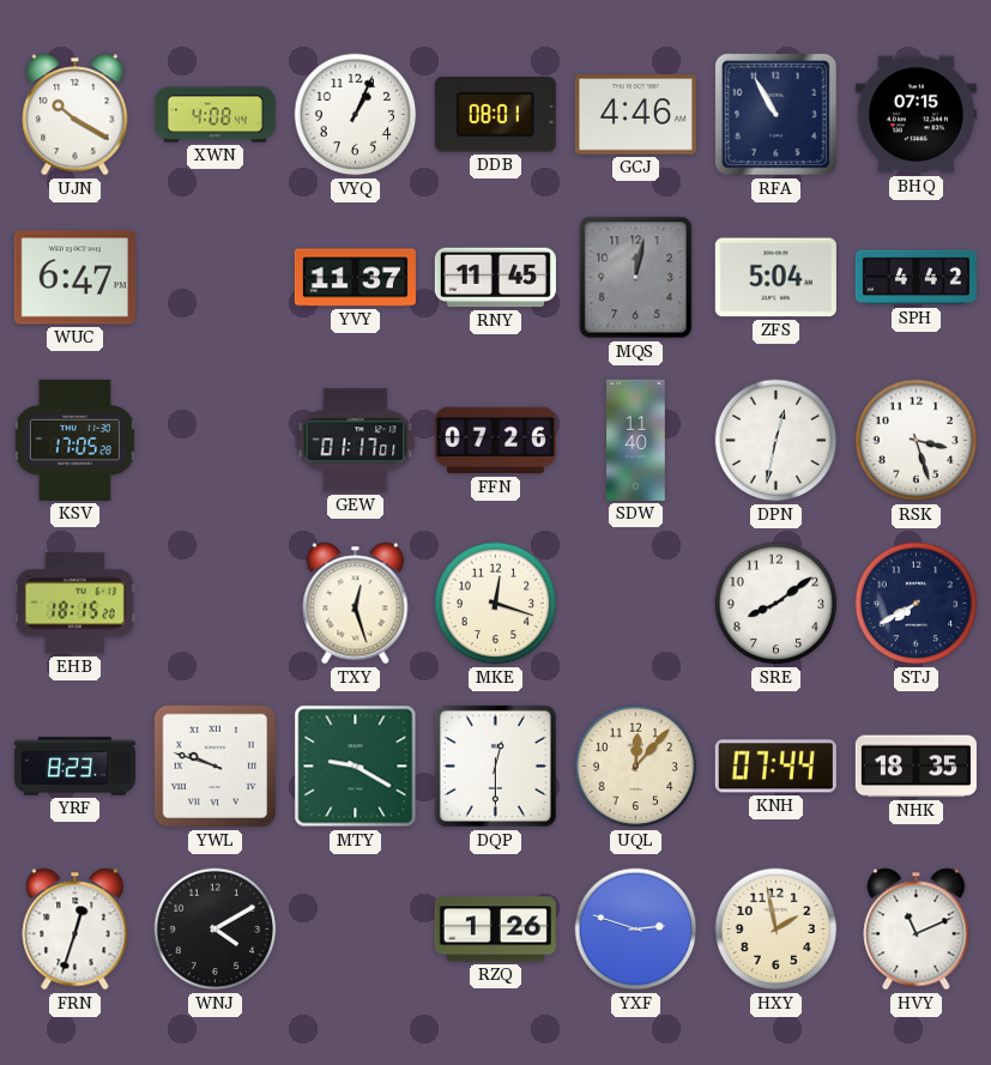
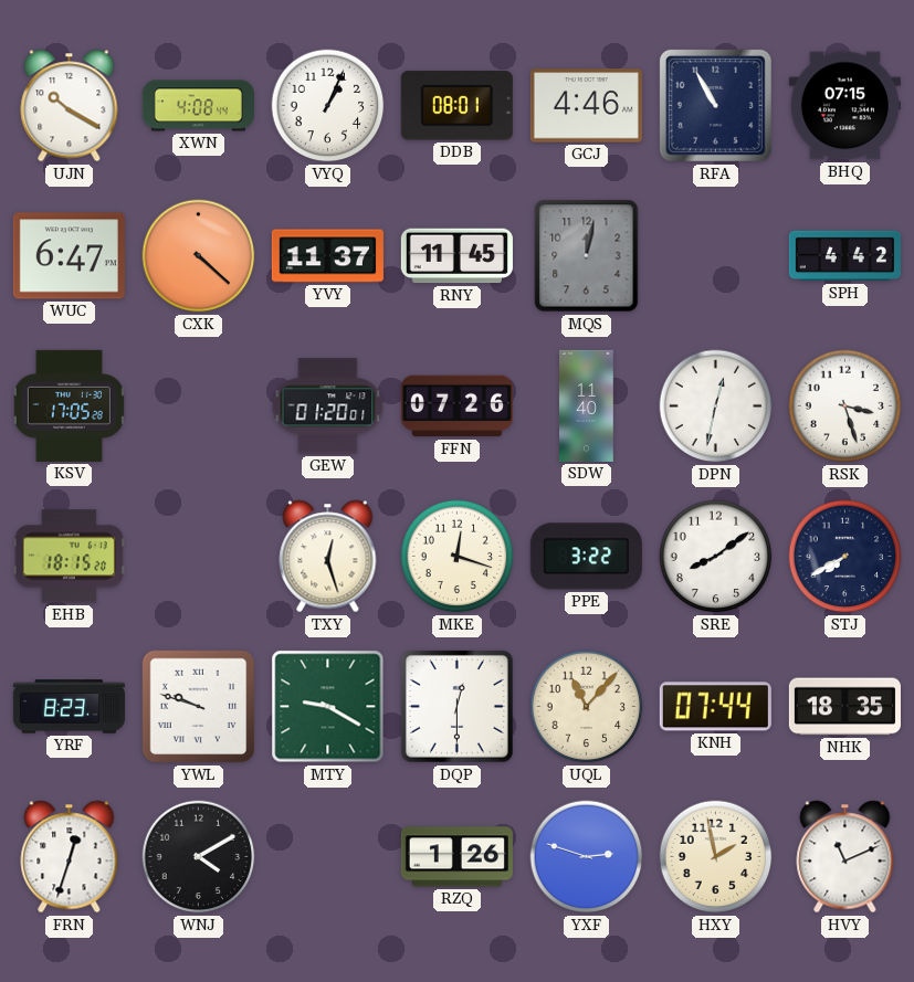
CXK: none -> 4:22
ZFS: 5:04 -> none
GEW: 01:17 -> 01:20
PPE: none -> 3:22
UQL: 12:07 -> 11:07
